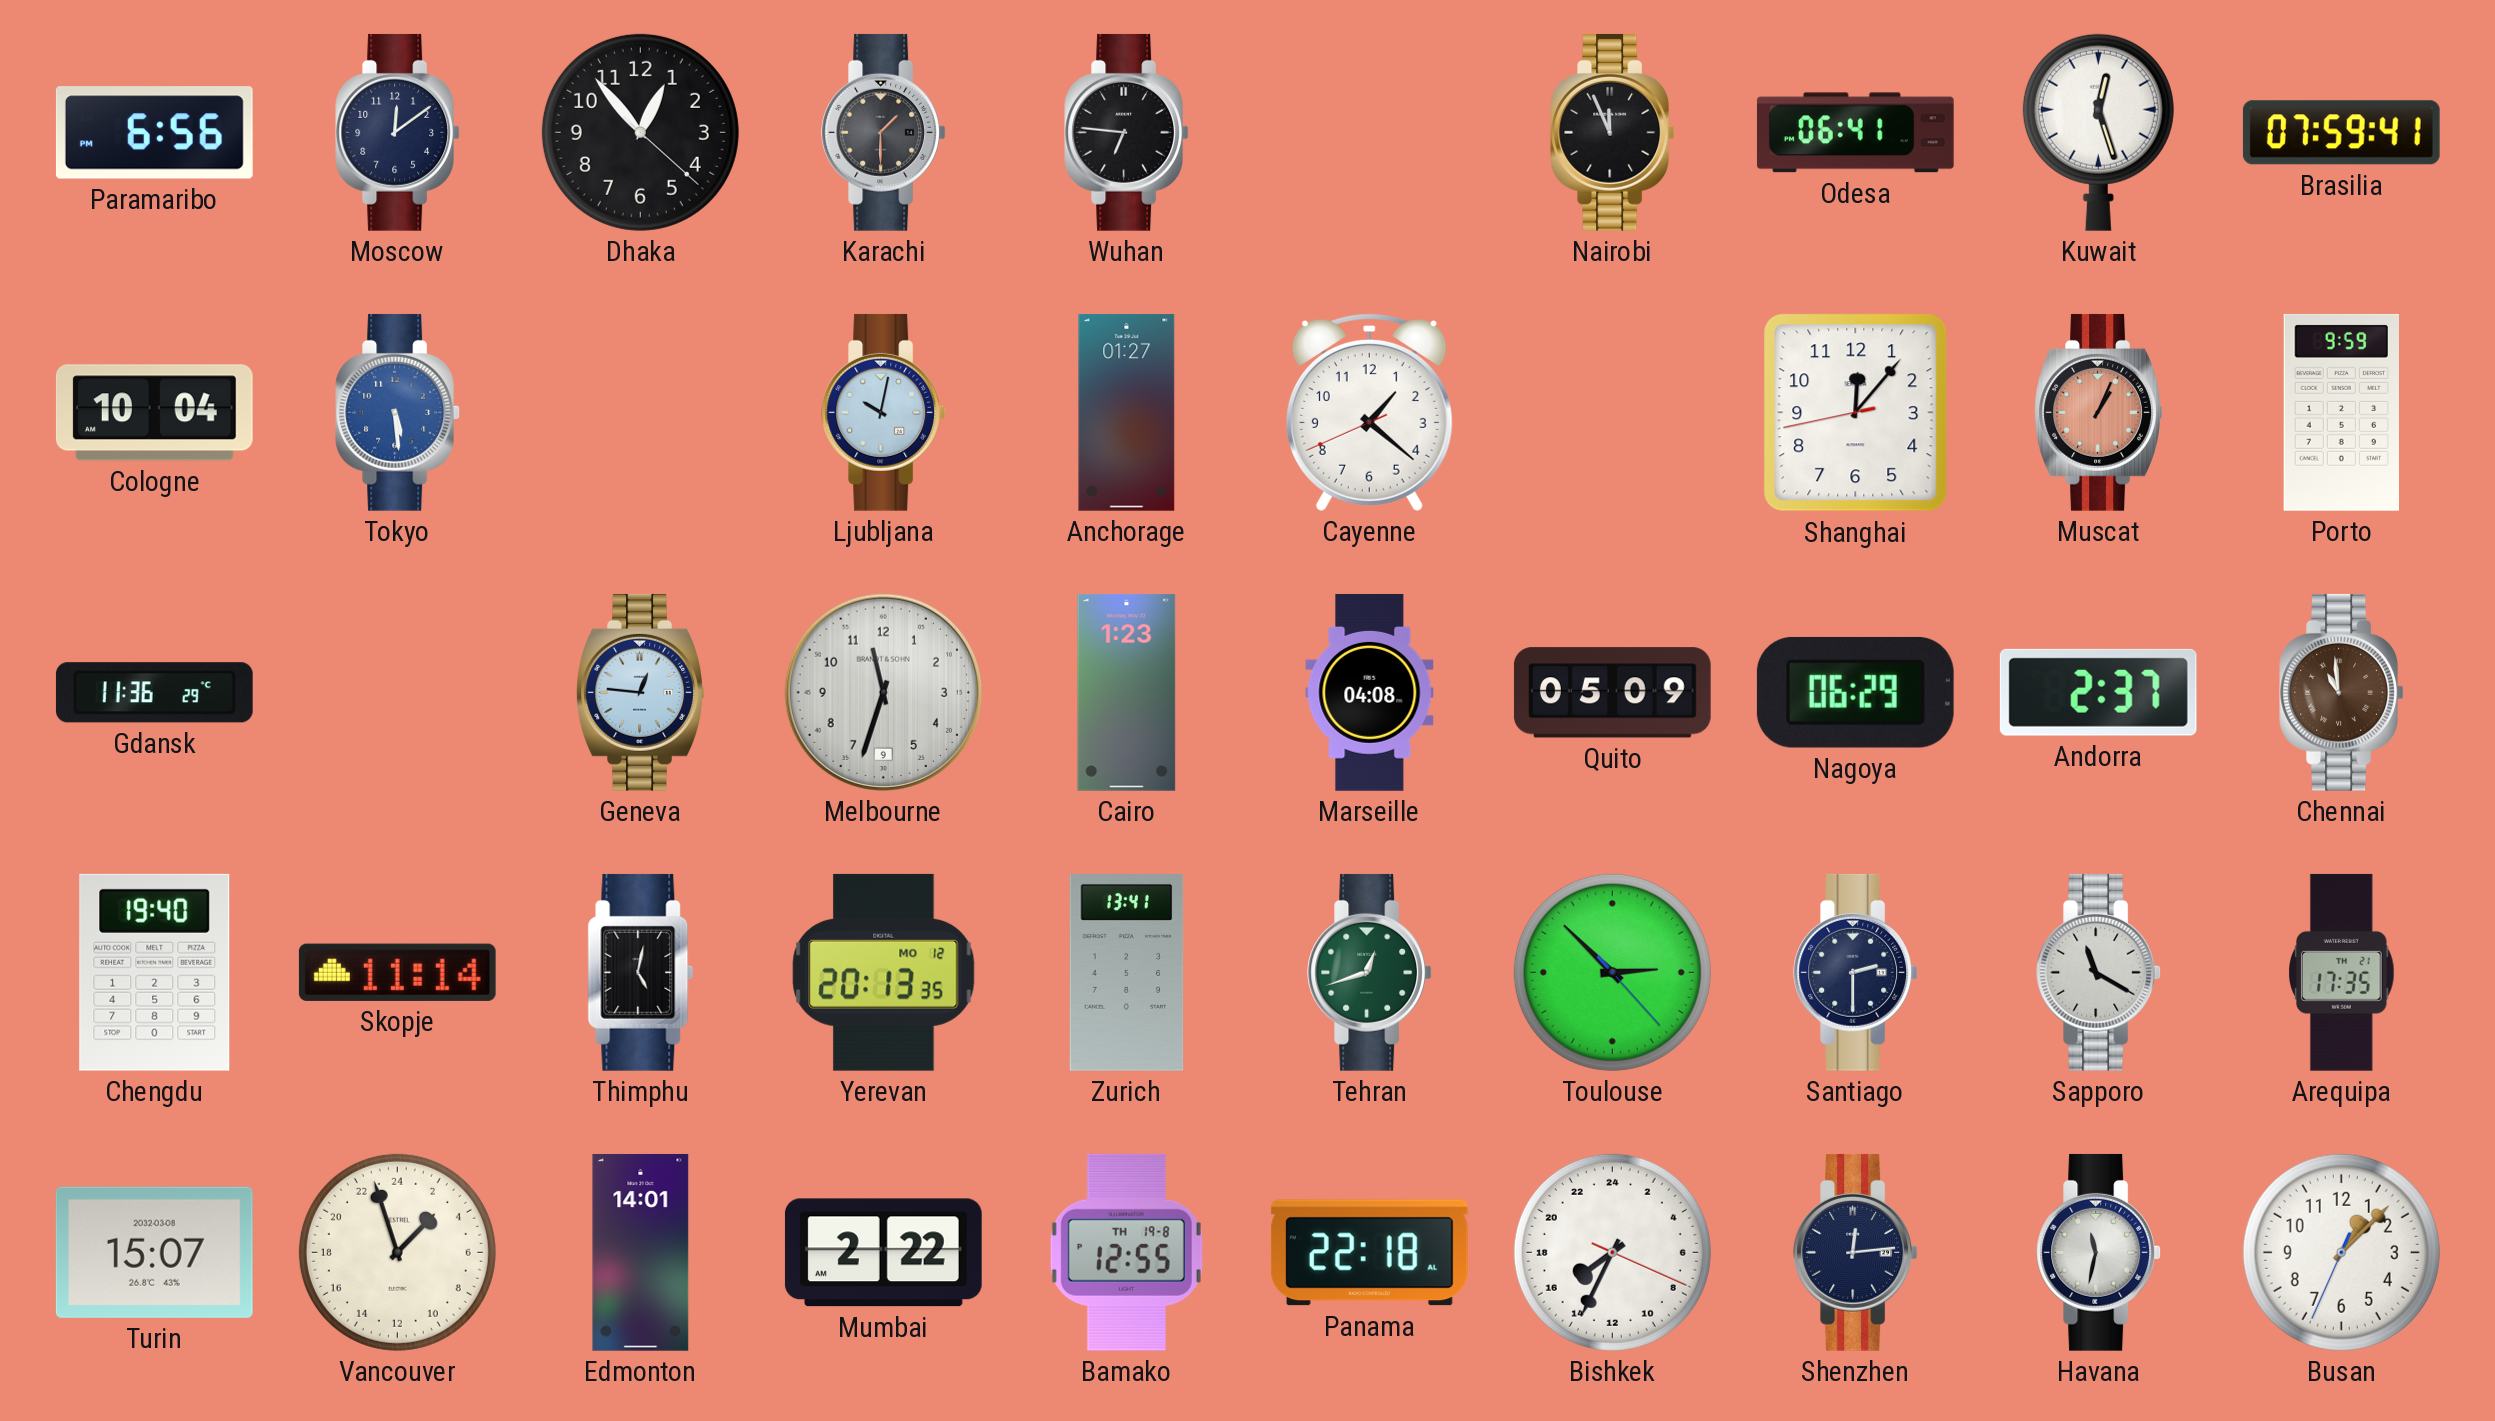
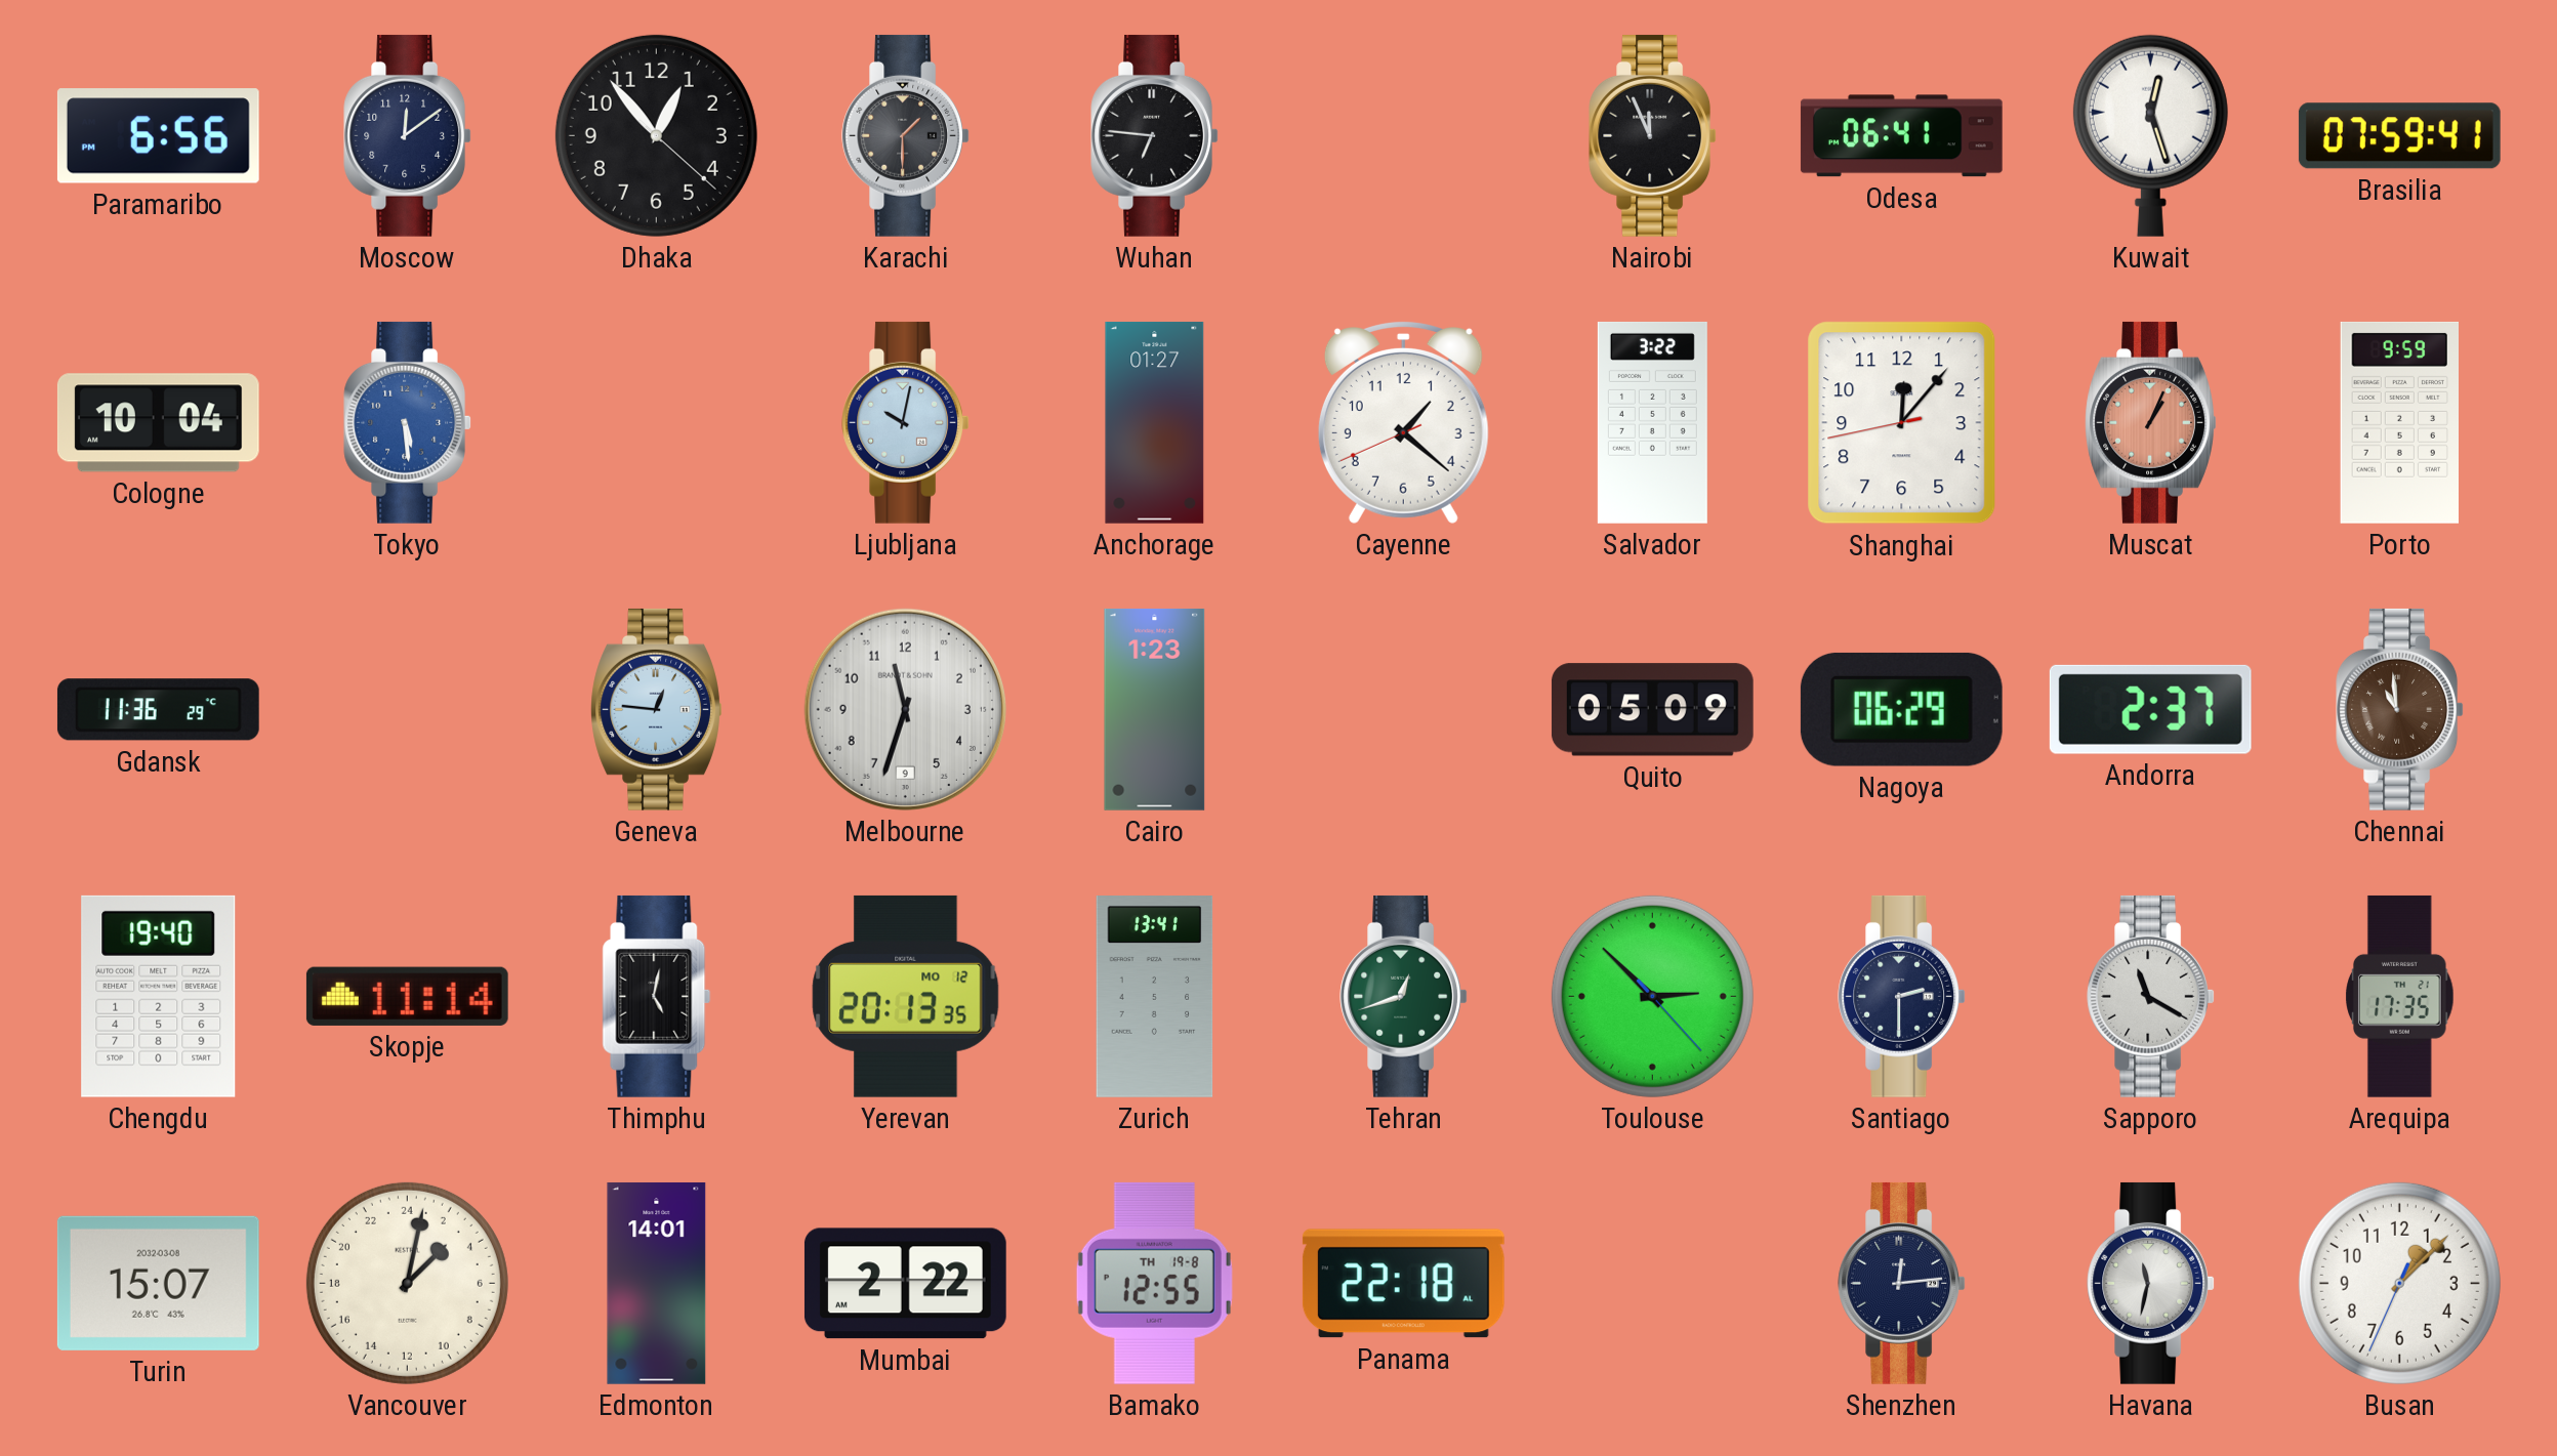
Salvador: none -> 3:22
Marseille: 04:08 -> none
Vancouver: 2:57 -> 3:02
Bishkek: 15:34 -> none
